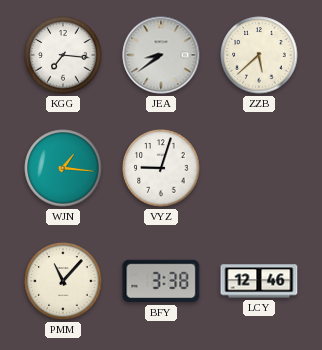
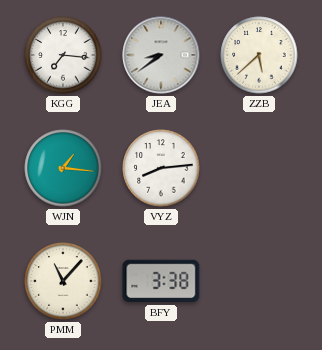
VYZ: 9:03 -> 8:14
LCY: 12:46 -> none
